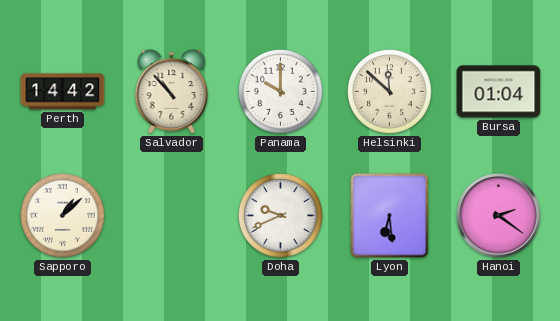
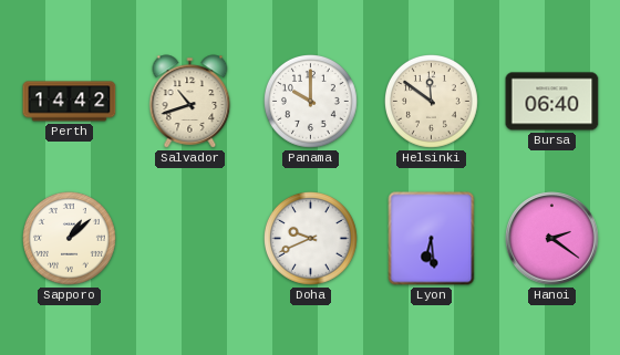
Salvador: 10:53 -> 10:42
Helsinki: 11:52 -> 11:51
Bursa: 01:04 -> 06:40
